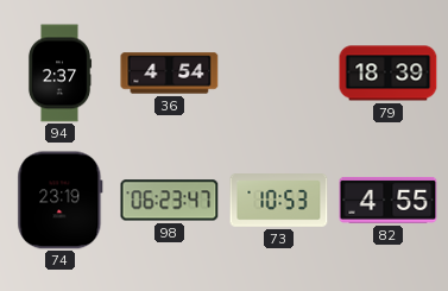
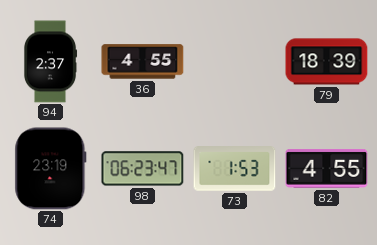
36: 4:54 -> 4:55
73: 10:53 -> 1:53
